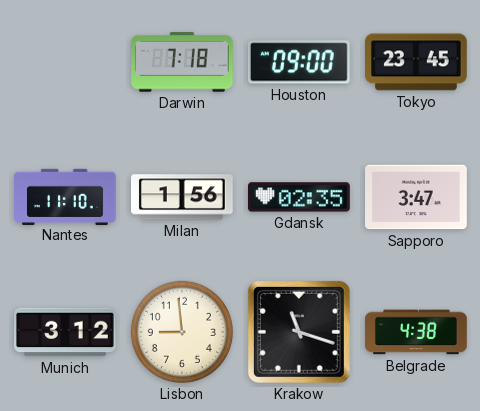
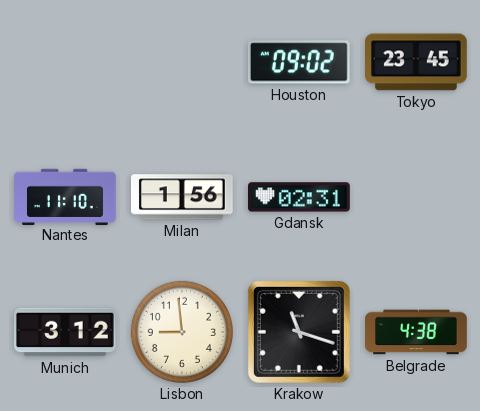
Darwin: 7:18 -> none
Houston: 09:00 -> 09:02
Gdansk: 02:35 -> 02:31
Sapporo: 3:47 -> none
